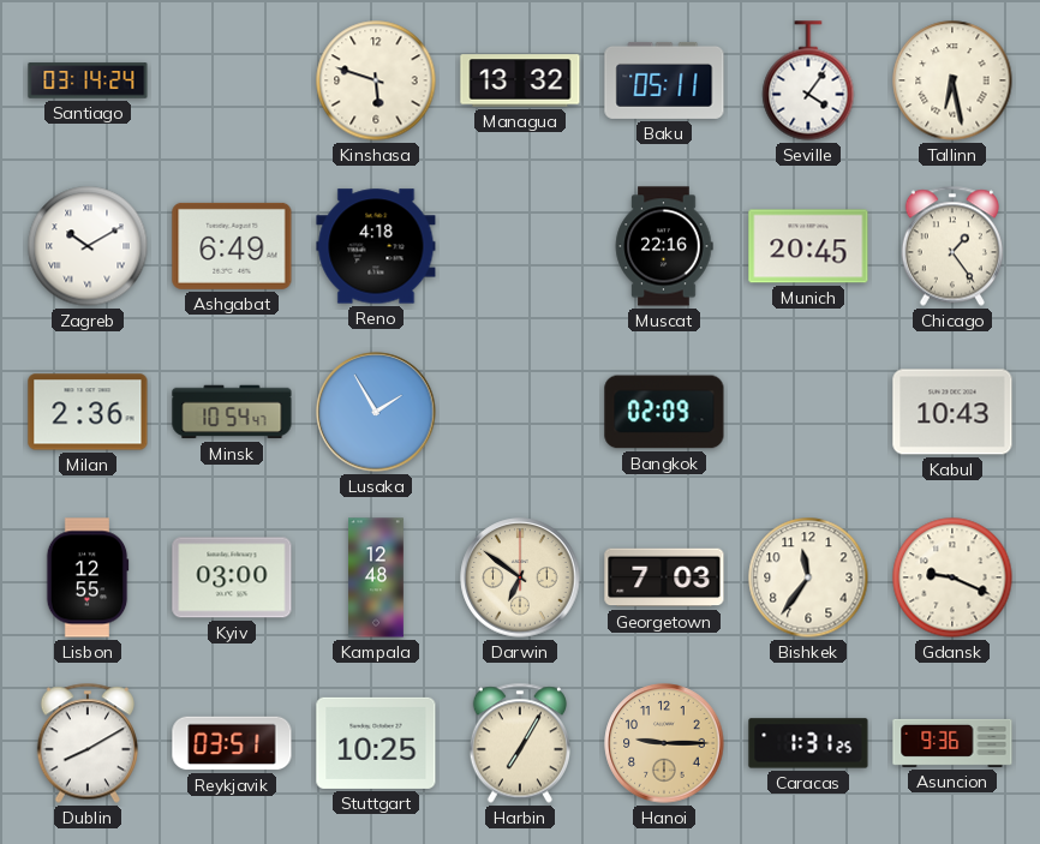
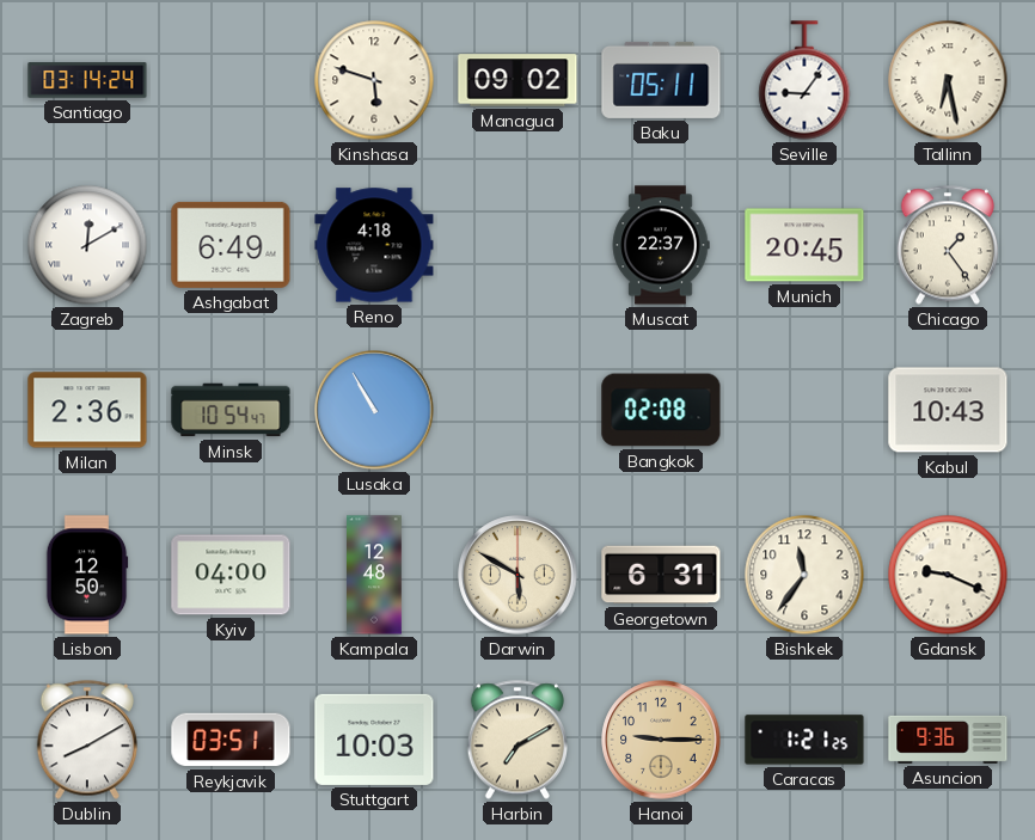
Managua: 13:32 -> 09:02
Seville: 4:06 -> 9:06
Zagreb: 10:10 -> 12:10
Muscat: 22:16 -> 22:37
Lusaka: 1:55 -> 10:55
Bangkok: 02:09 -> 02:08
Lisbon: 12:55 -> 12:50
Kyiv: 03:00 -> 04:00
Darwin: 6:51 -> 5:50
Georgetown: 7:03 -> 6:31
Stuttgart: 10:25 -> 10:03
Harbin: 7:05 -> 7:10
Caracas: 1:31 -> 1:21
